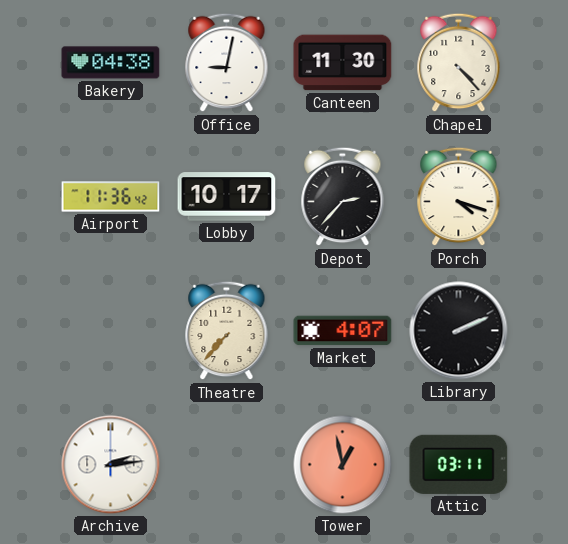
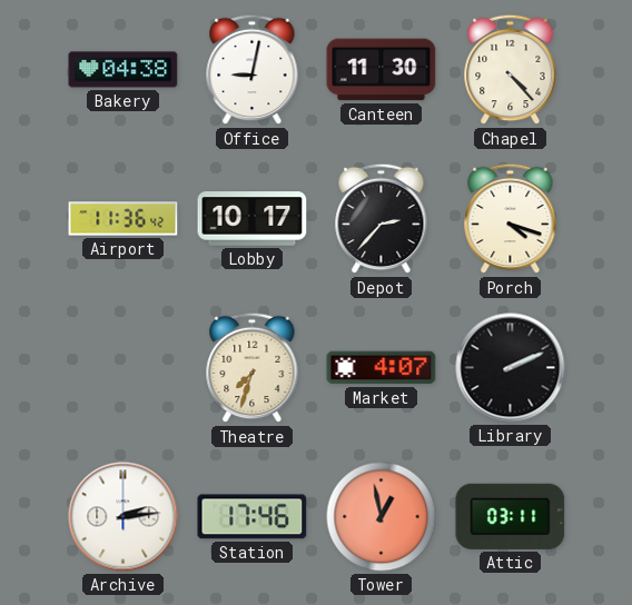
Theatre: 7:37 -> 7:33
Station: none -> 17:46
